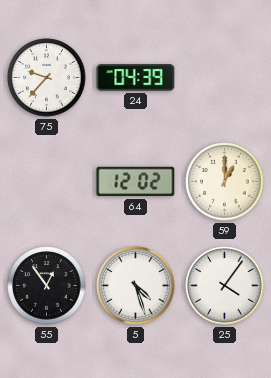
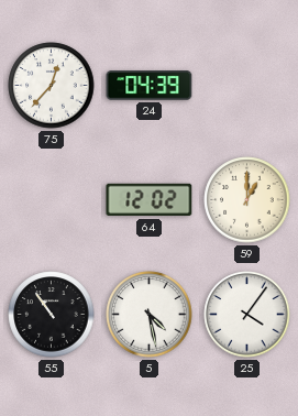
75: 9:37 -> 12:37
55: 12:54 -> 10:54
5: 4:27 -> 4:28
